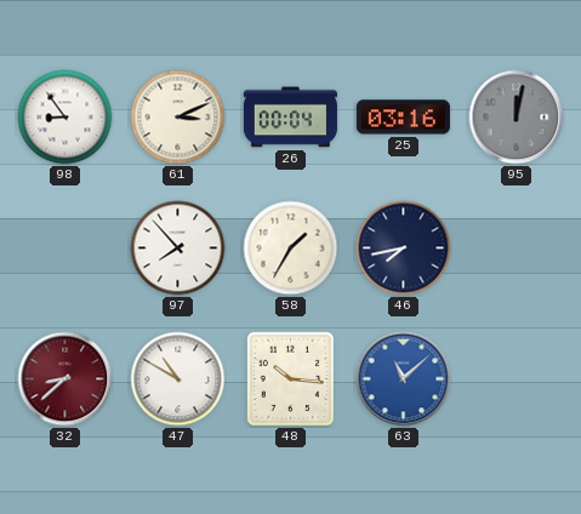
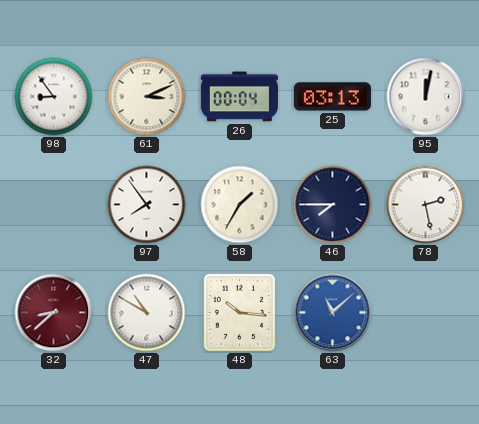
25: 03:16 -> 03:13
95 dial: grey -> white
97: 7:53 -> 7:54
46: 7:43 -> 7:45
78: none -> 2:28
